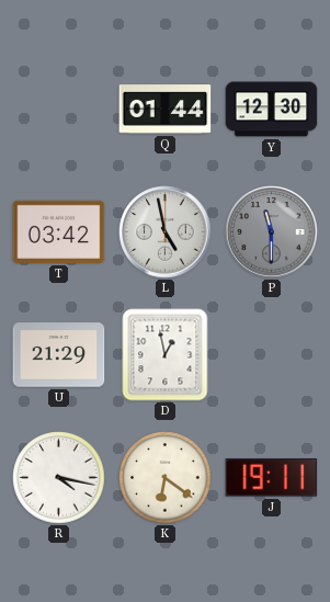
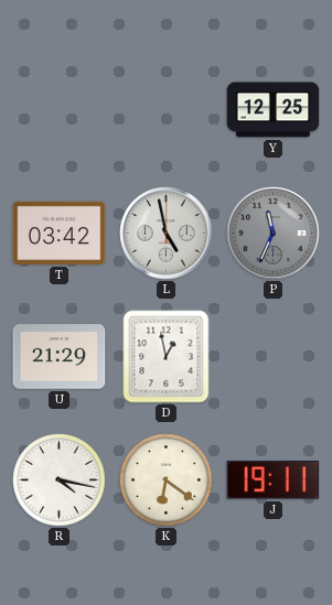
Q: 01:44 -> none
Y: 12:30 -> 12:25
P: 11:30 -> 11:34
